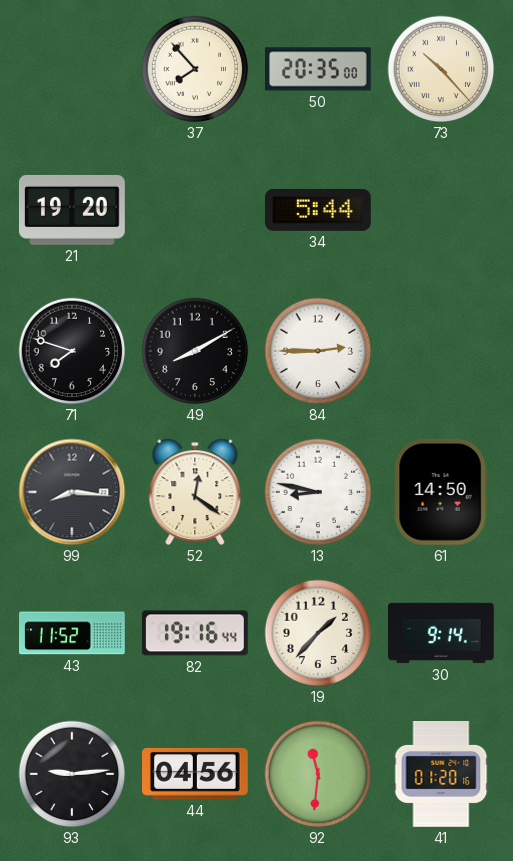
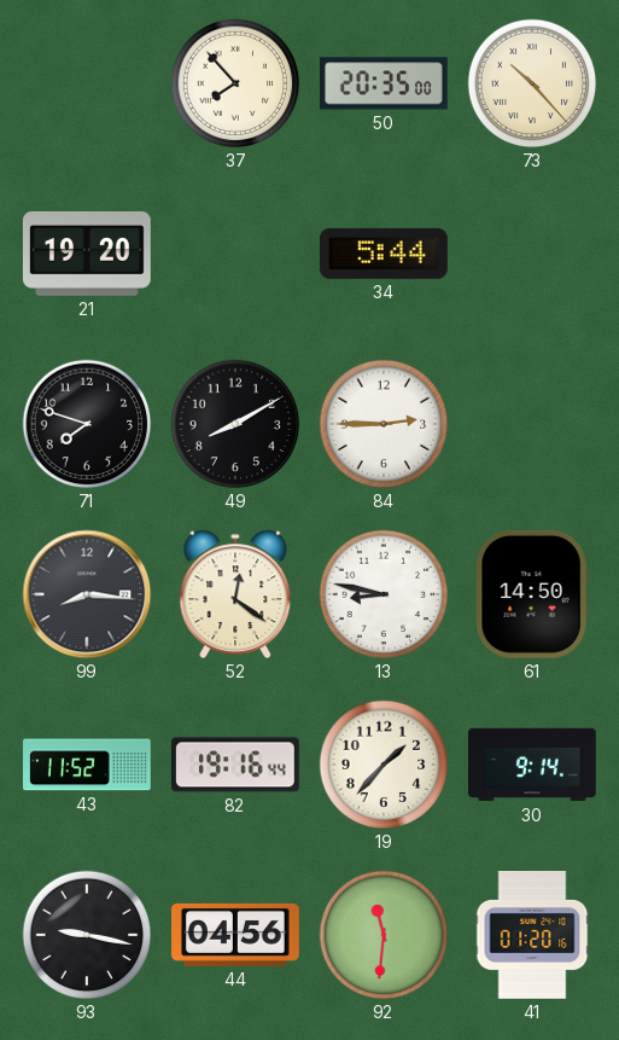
93: 9:14 -> 9:17
